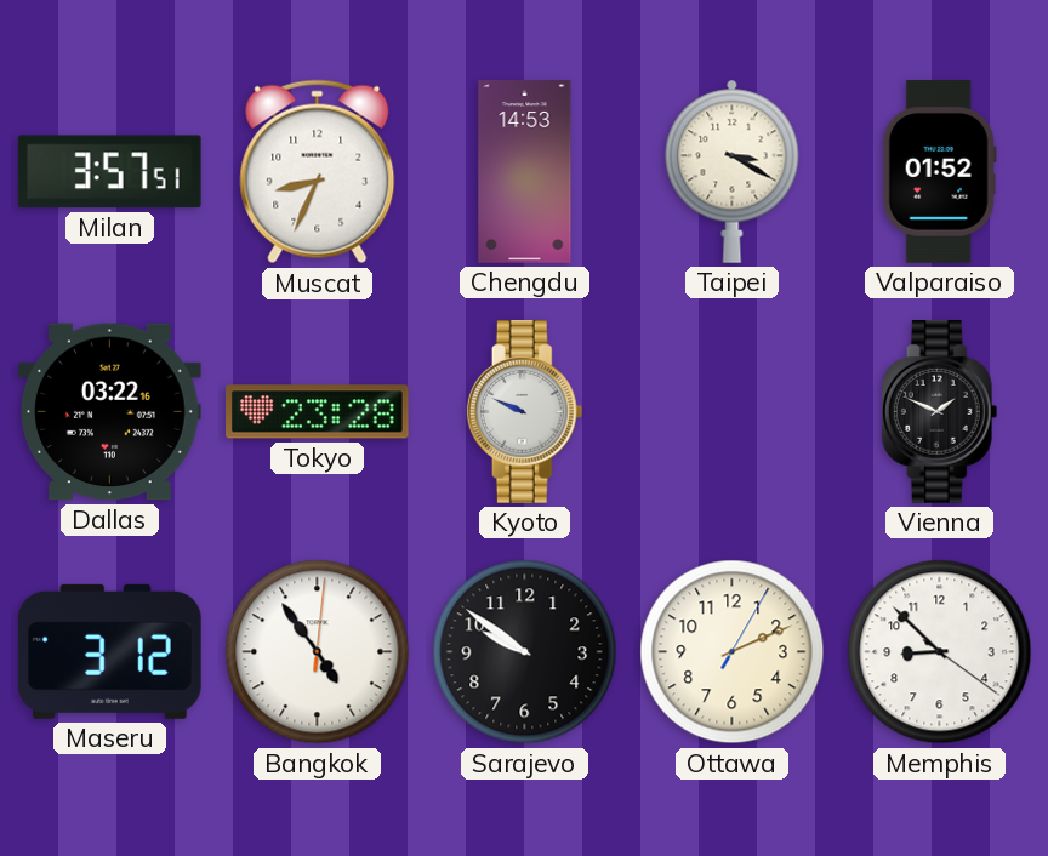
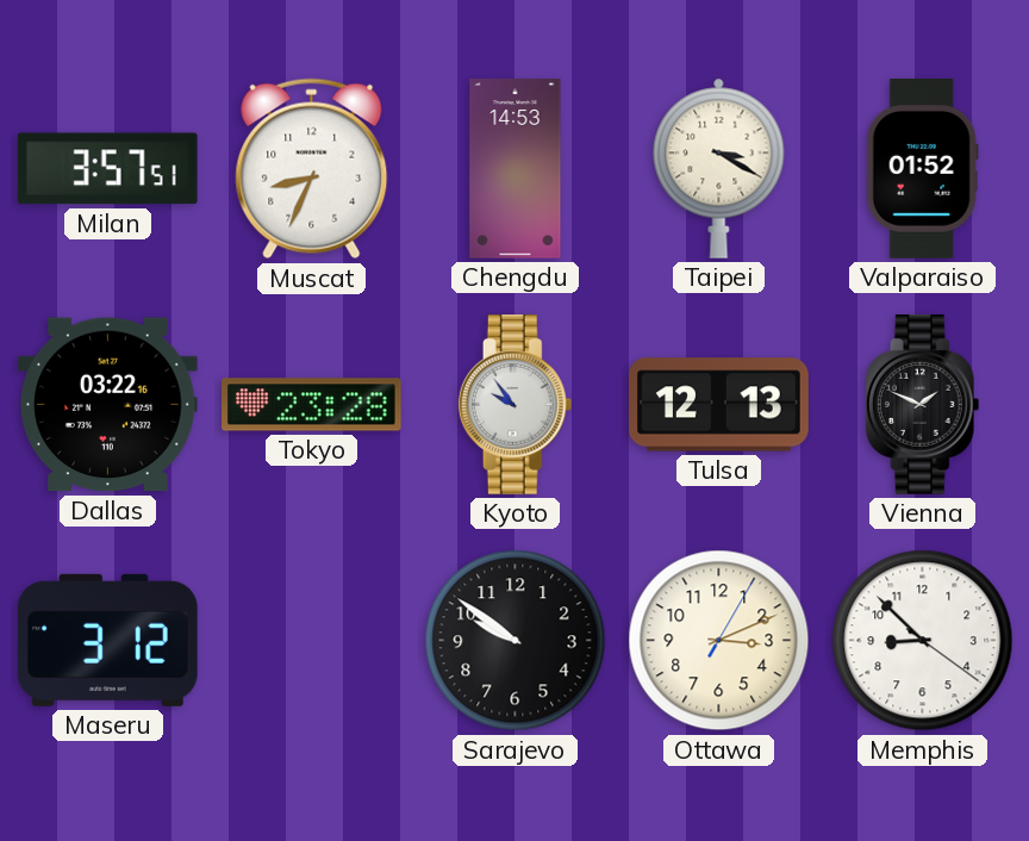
Kyoto: 9:49 -> 9:54
Tulsa: none -> 12:13
Bangkok: 4:54 -> none
Ottawa: 2:11 -> 3:11
